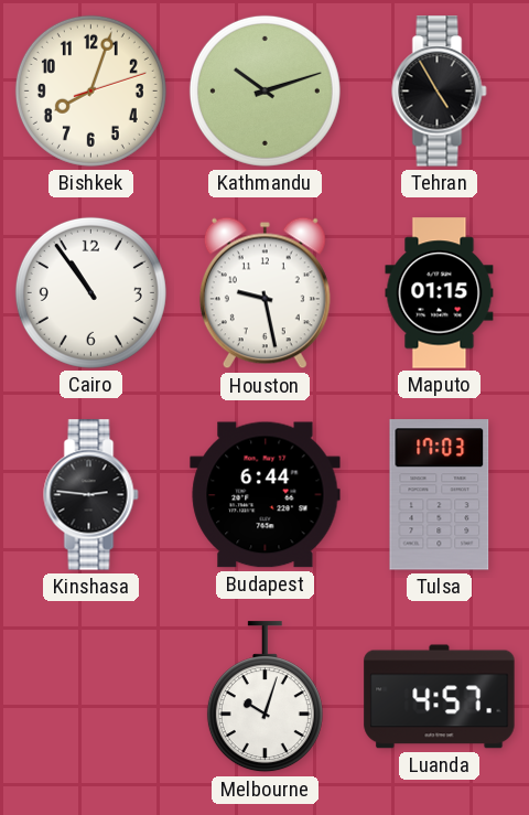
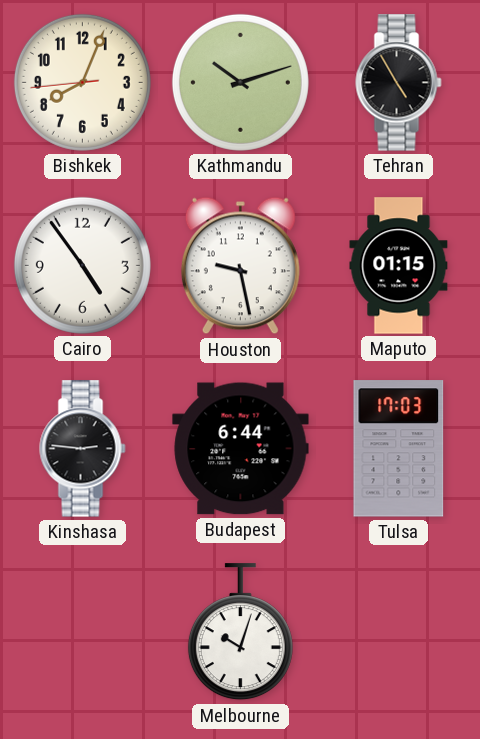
Bishkek: 8:03:12 -> 8:03:44
Cairo: 10:54 -> 4:54
Luanda: 4:57 -> none
